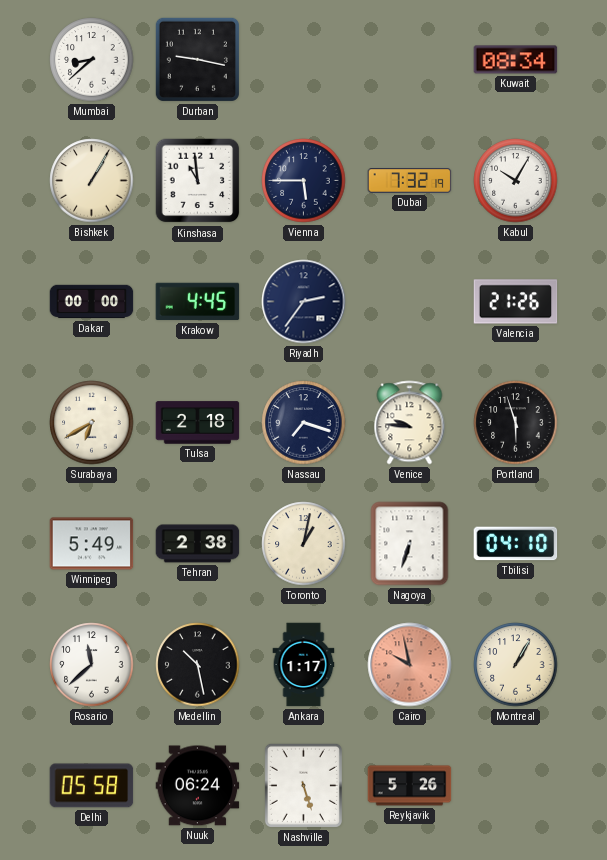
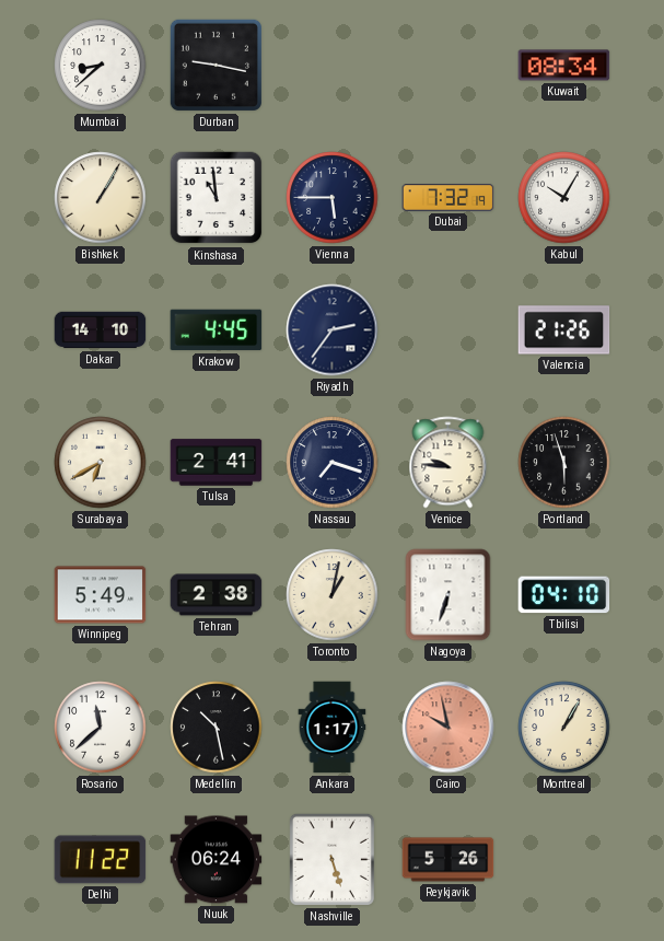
Dakar: 00:00 -> 14:10
Tulsa: 2:18 -> 2:41
Delhi: 05:58 -> 11:22
